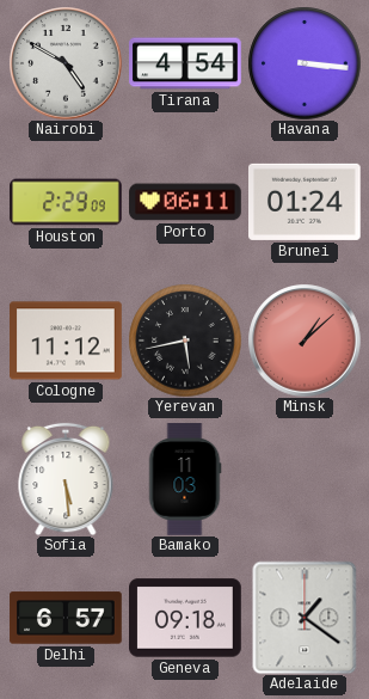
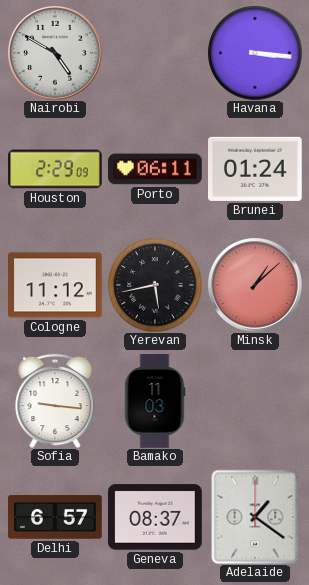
Tirana: 4:54 -> none
Sofia: 5:29 -> 9:16
Geneva: 09:18 -> 08:37
